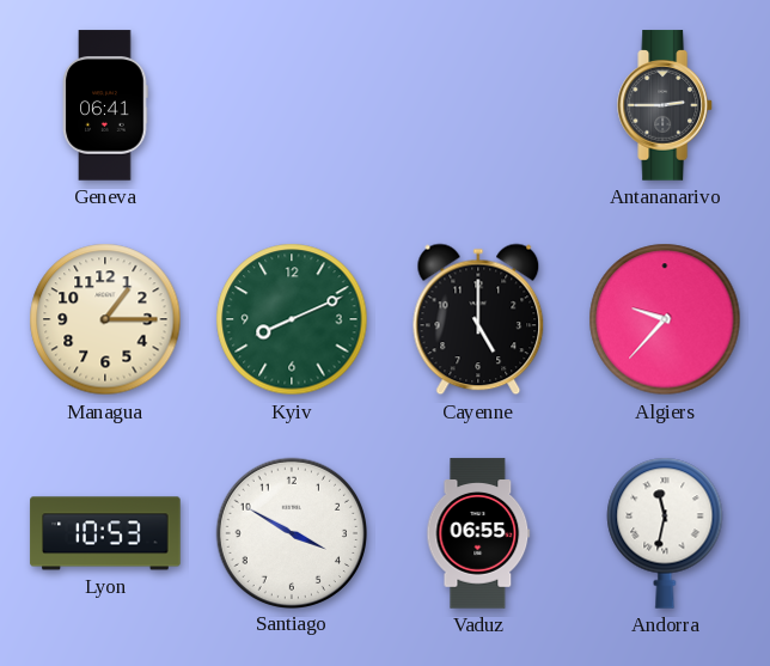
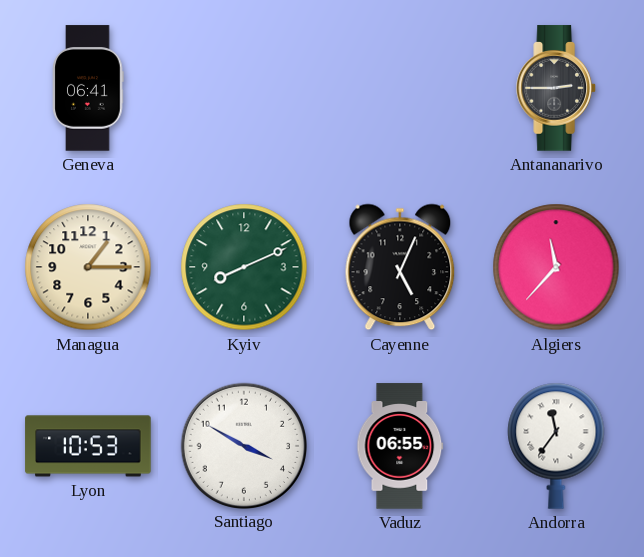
Cayenne: 5:00 -> 5:04
Algiers: 9:37 -> 11:37
Andorra: 11:32 -> 11:36
